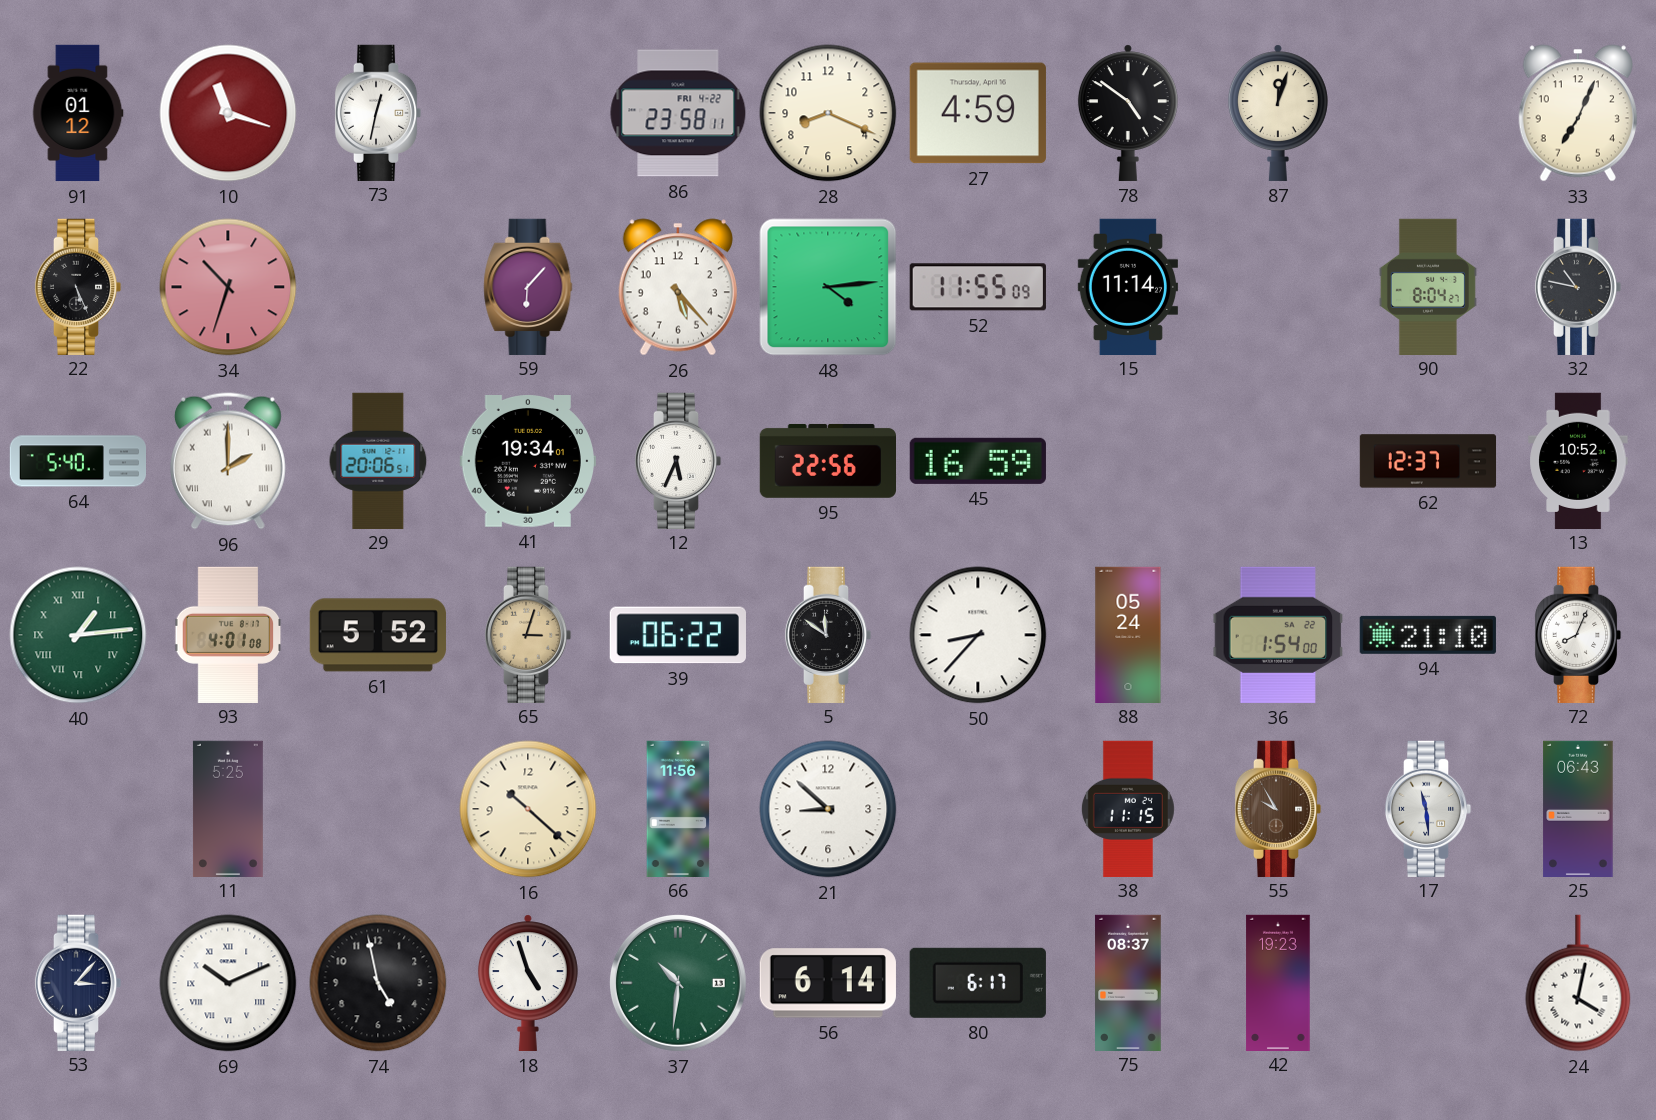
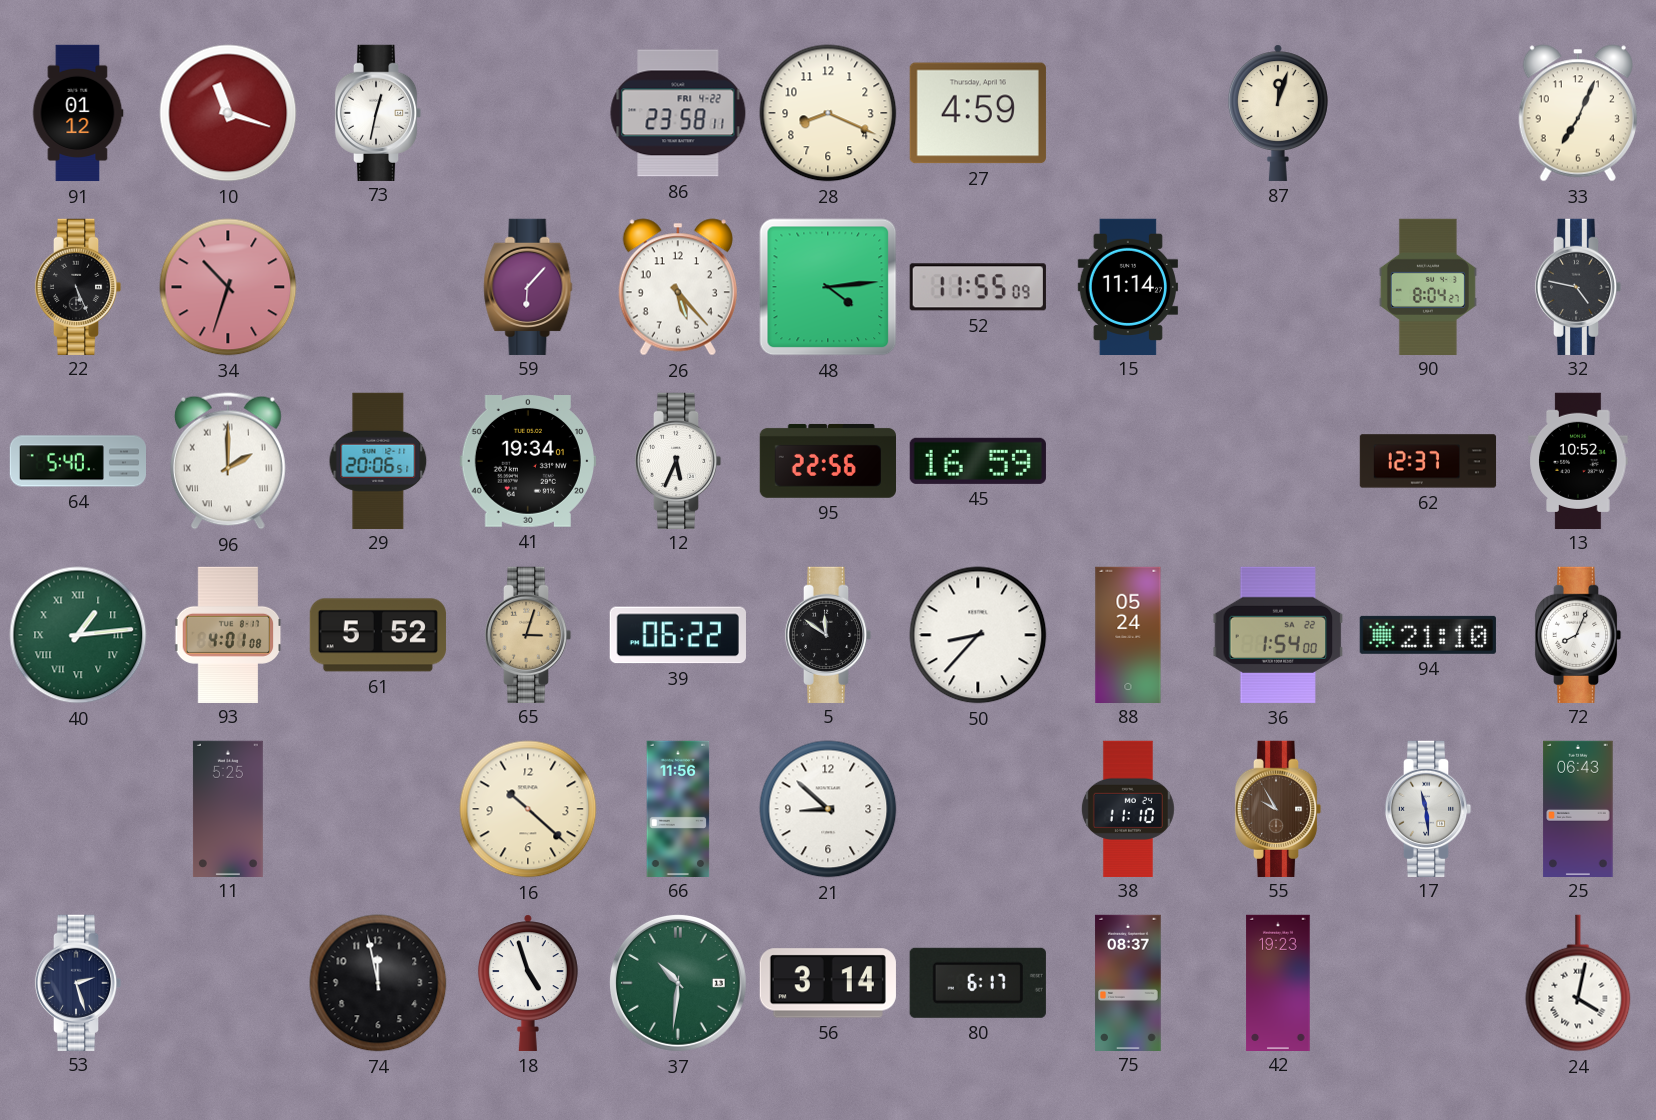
78: 4:51 -> none
32: 10:47 -> 4:47
38: 11:15 -> 11:10
53: 3:07 -> 2:27
69: 10:11 -> none
74: 4:58 -> 11:58
56: 6:14 -> 3:14
